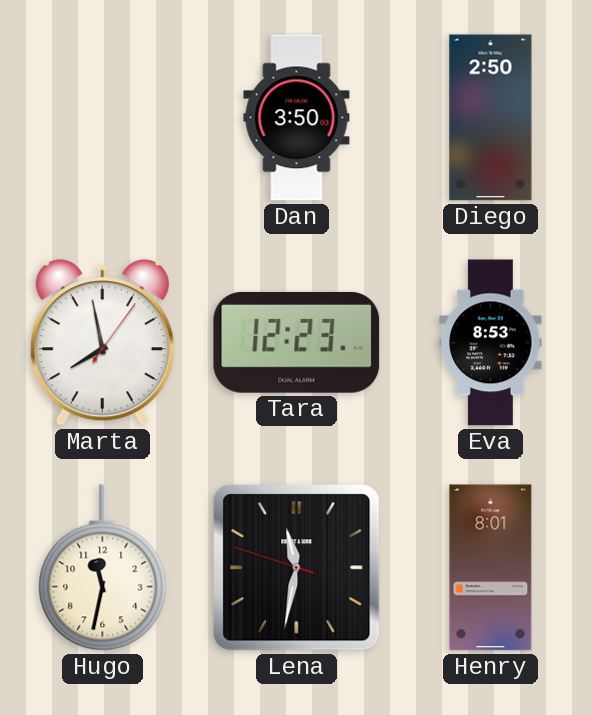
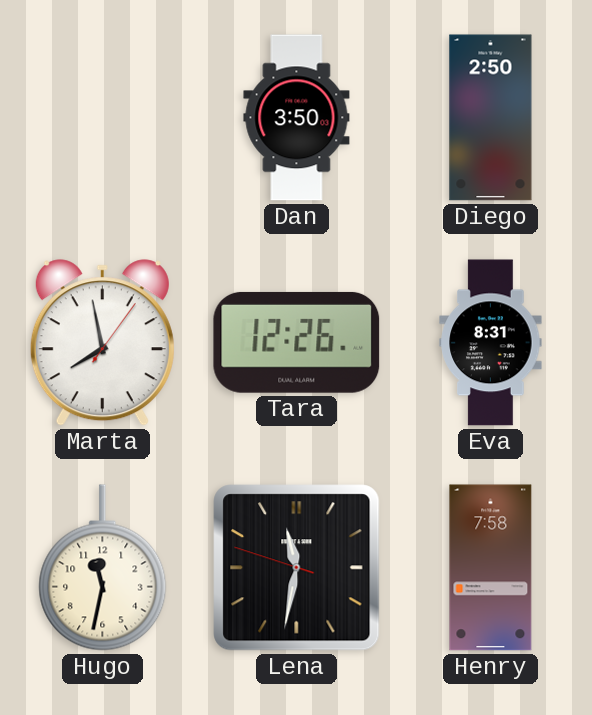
Tara: 12:23 -> 12:26
Eva: 8:53 -> 8:31
Henry: 8:01 -> 7:58
